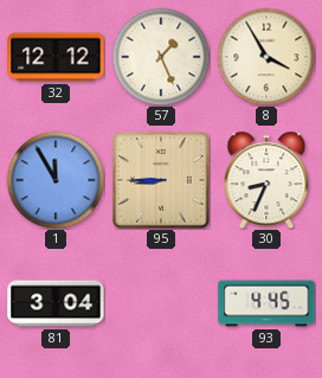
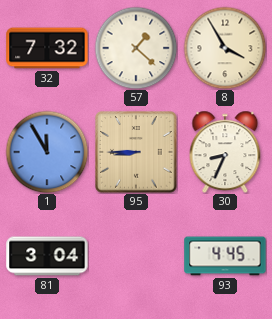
32: 12:12 -> 7:32
57: 1:26 -> 1:22
